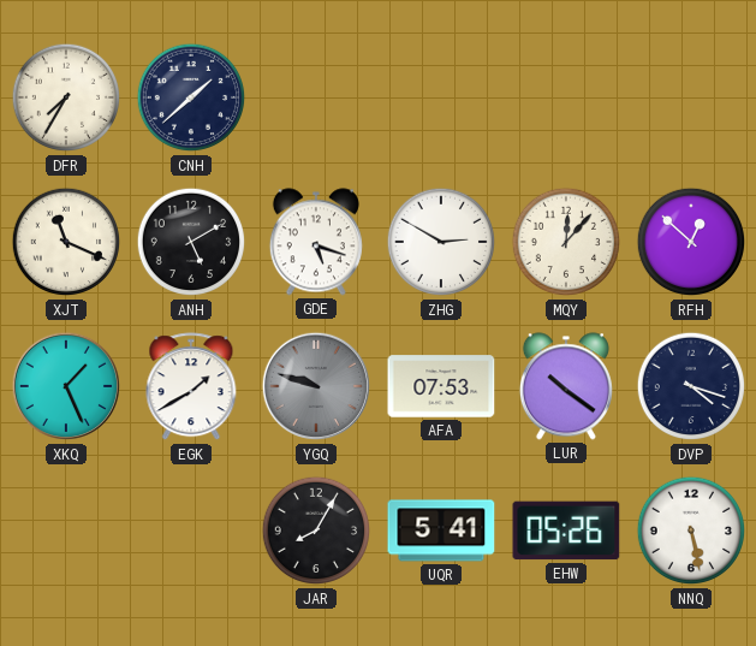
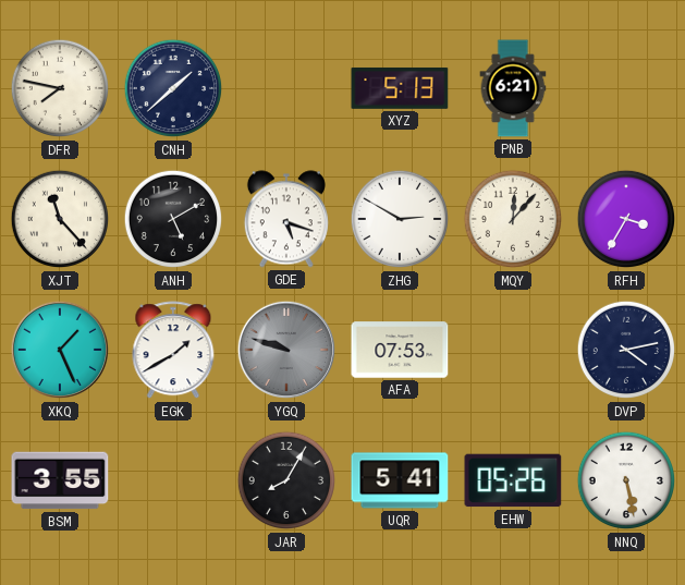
DFR: 7:35 -> 7:47
XYZ: none -> 5:13
PNB: none -> 6:21
XJT: 11:19 -> 11:23
RFH: 12:52 -> 3:35
LUR: 10:21 -> none
DVP: 4:18 -> 4:13
BSM: none -> 3:55
